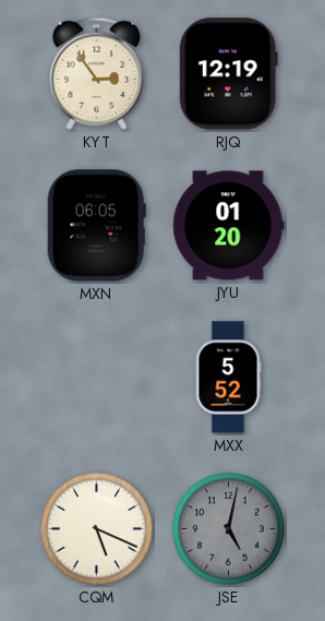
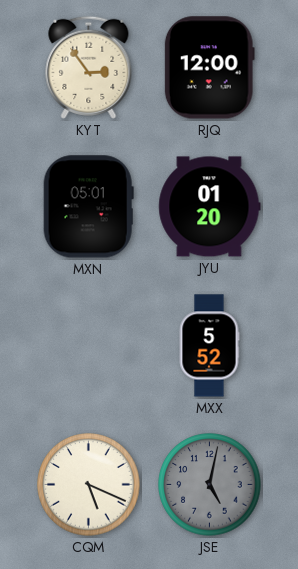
RJQ: 12:19 -> 12:00
MXN: 06:05 -> 05:01
